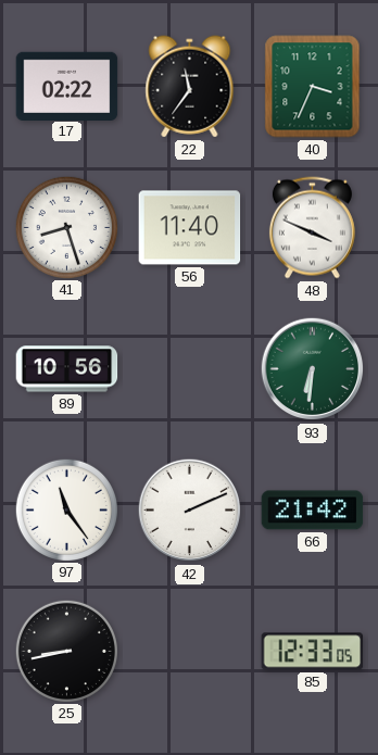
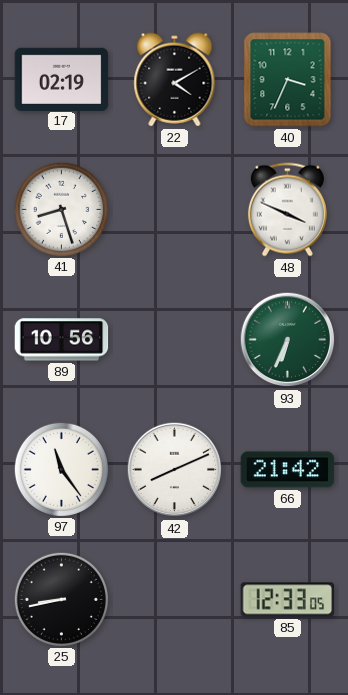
17: 02:22 -> 02:19
22: 11:36 -> 4:10
56: 11:40 -> none
93: 6:31 -> 6:34
42: 2:11 -> 8:11
